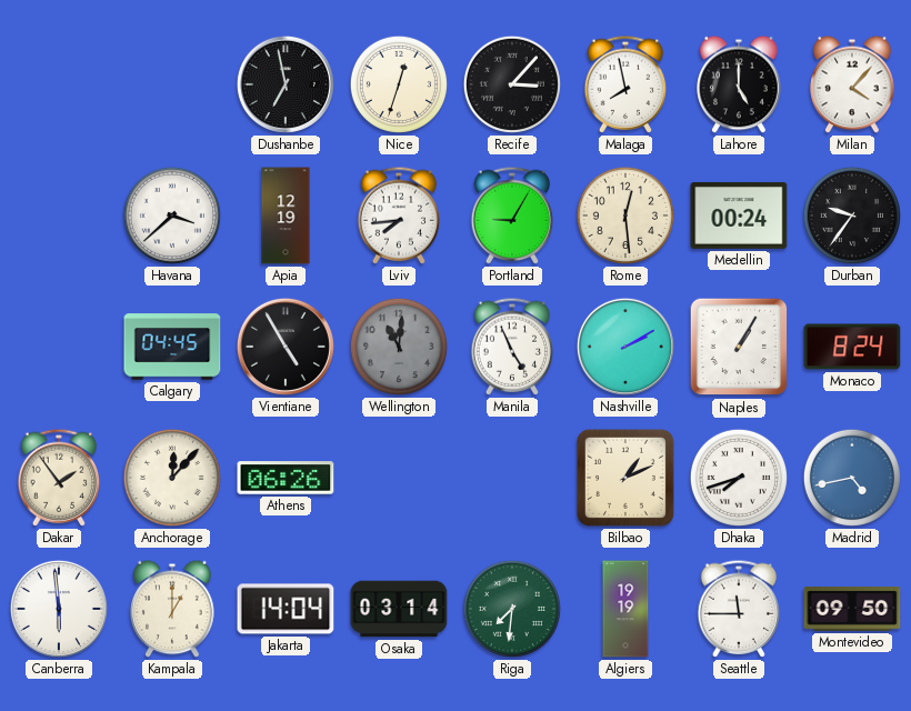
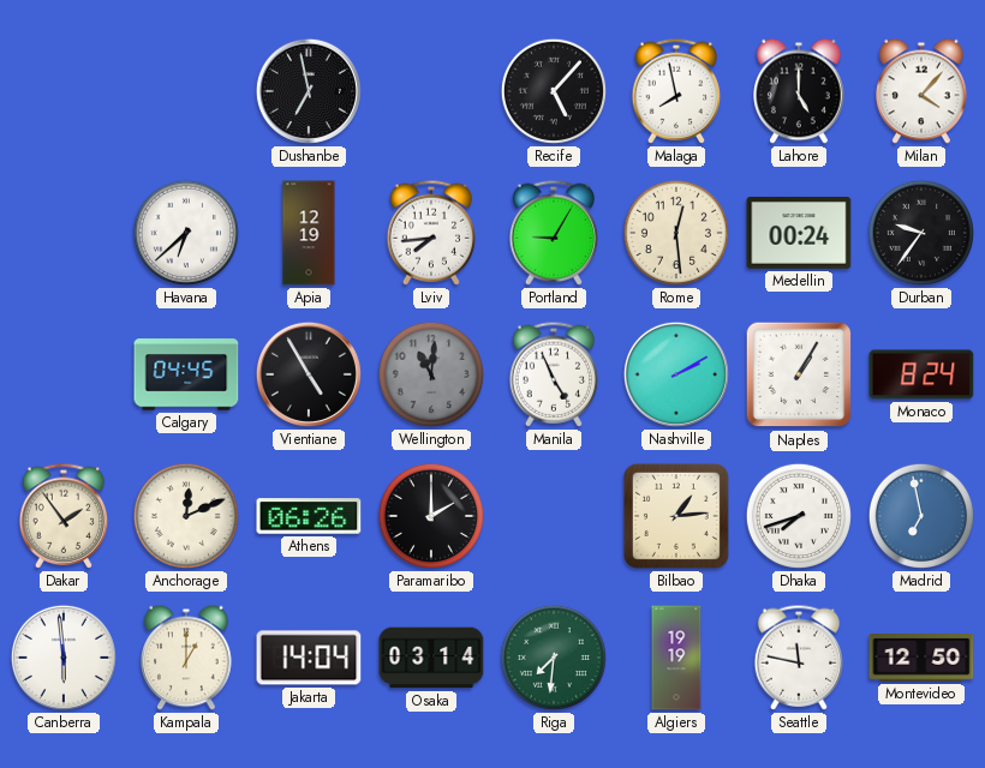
Nice: 12:33 -> none
Recife: 3:07 -> 5:07
Havana: 3:38 -> 6:38
Anchorage: 12:07 -> 12:11
Paramaribo: none -> 2:00
Bilbao: 1:11 -> 1:14
Madrid: 4:43 -> 6:58
Seattle: 11:45 -> 11:47
Montevideo: 09:50 -> 12:50
